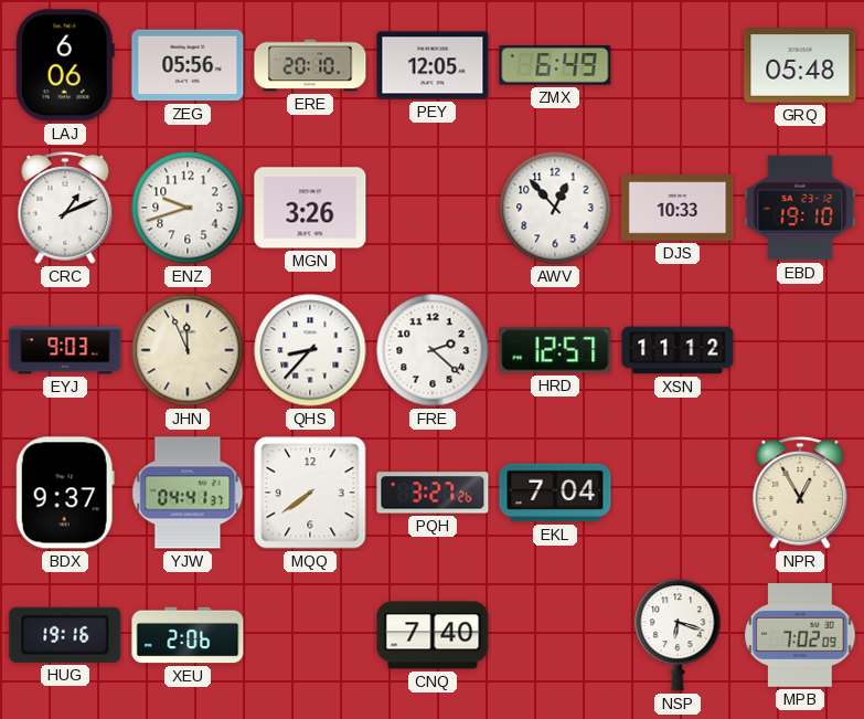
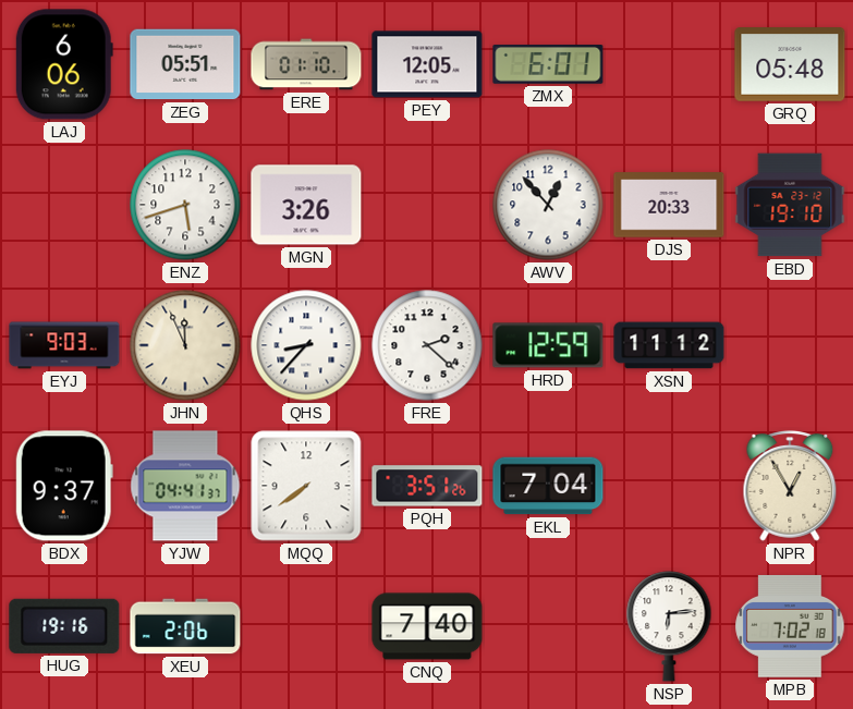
ZEG: 05:56 -> 05:51
ERE: 20:10 -> 01:10
ZMX: 6:49 -> 6:01
CRC: 1:11 -> none
ENZ: 9:42 -> 5:42
DJS: 10:33 -> 20:33
HRD: 12:57 -> 12:59
PQH: 3:27 -> 3:51
NSP: 6:18 -> 6:14
MPB: 7:02:09 -> 7:02:18
